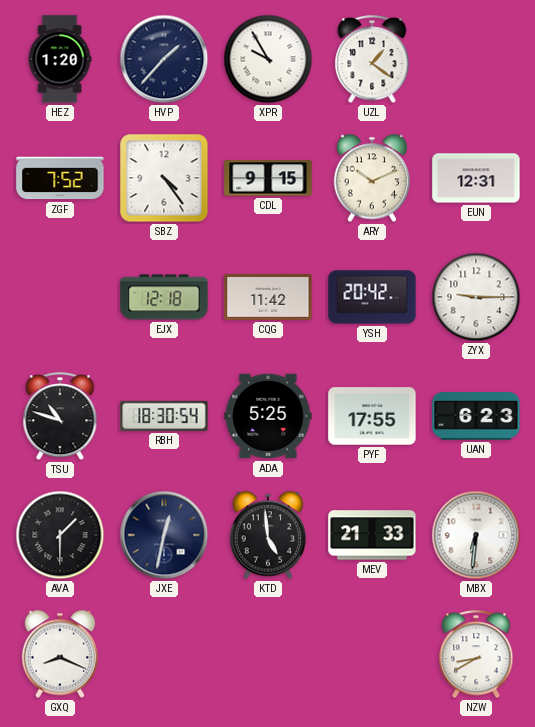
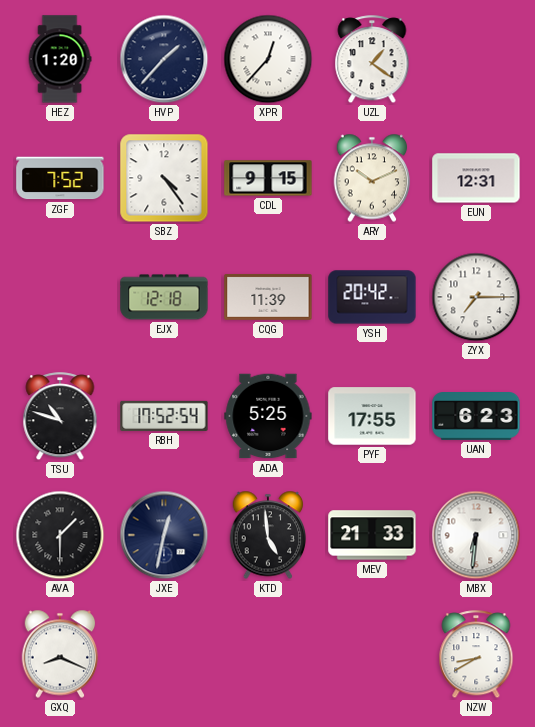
XPR: 9:55 -> 12:37
CQG: 11:42 -> 11:39
ZYX: 9:15 -> 7:15
RBH: 18:30 -> 17:52
